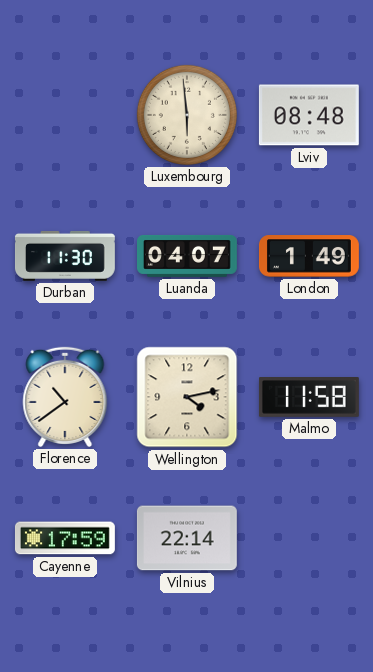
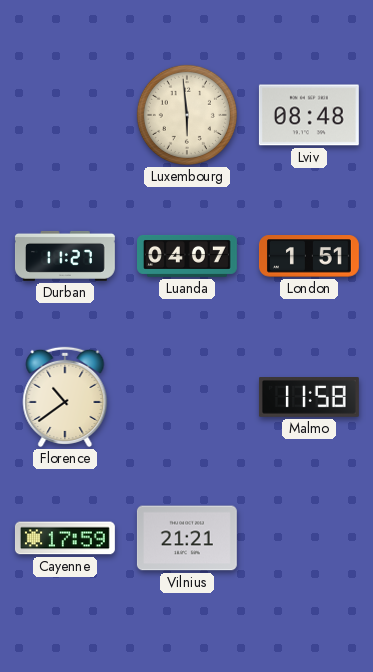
Durban: 11:30 -> 11:27
London: 1:49 -> 1:51
Wellington: 4:13 -> none
Vilnius: 22:14 -> 21:21
